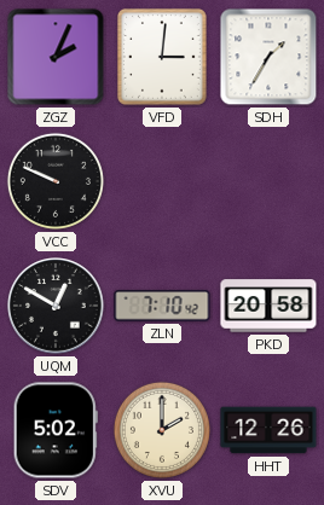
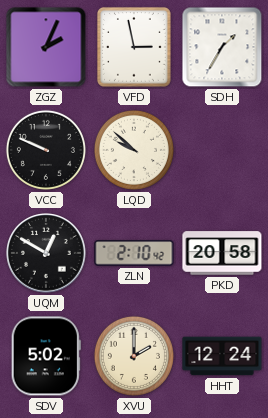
VFD: 3:01 -> 2:58
LQD: none -> 9:52
ZLN: 7:10 -> 2:10
HHT: 12:26 -> 12:24
